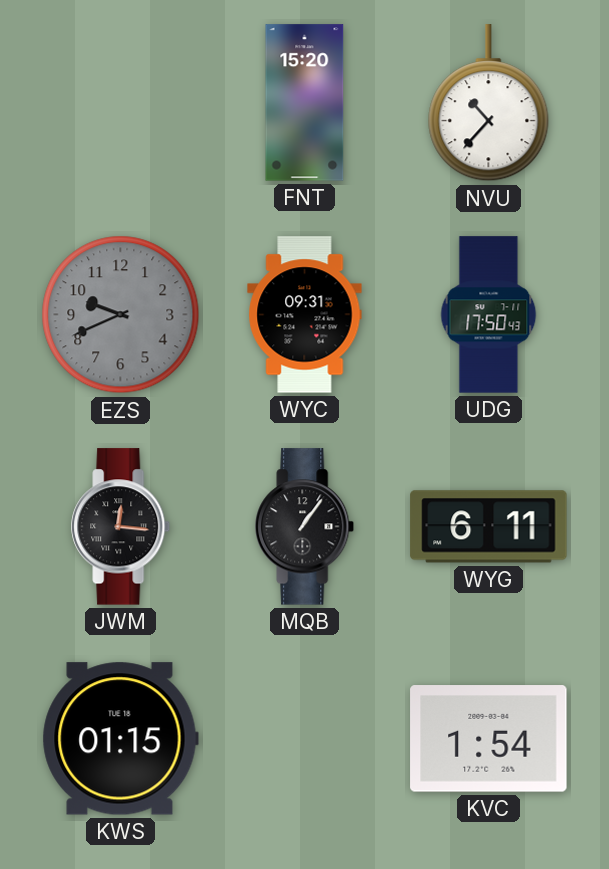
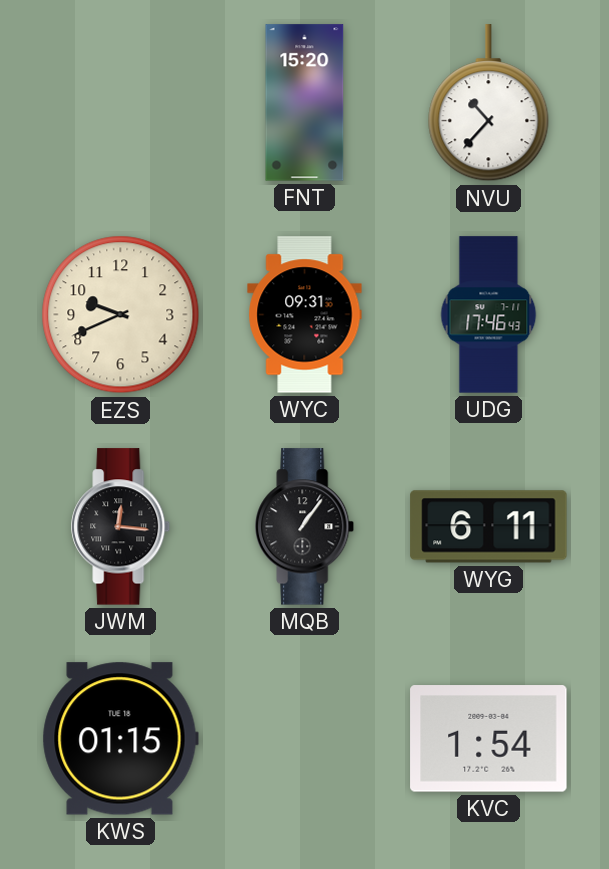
EZS dial: grey -> cream
UDG: 17:50 -> 17:46
